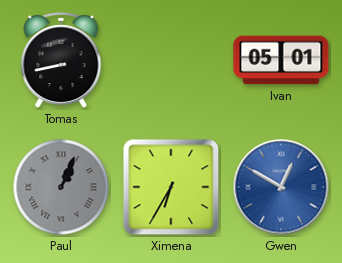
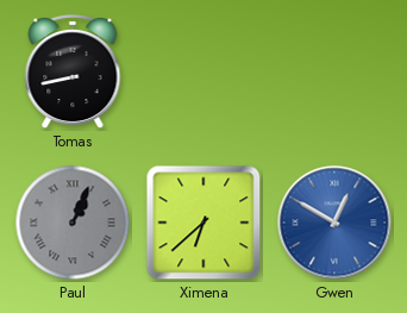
Ivan: 05:01 -> none
Ximena: 6:35 -> 6:38
